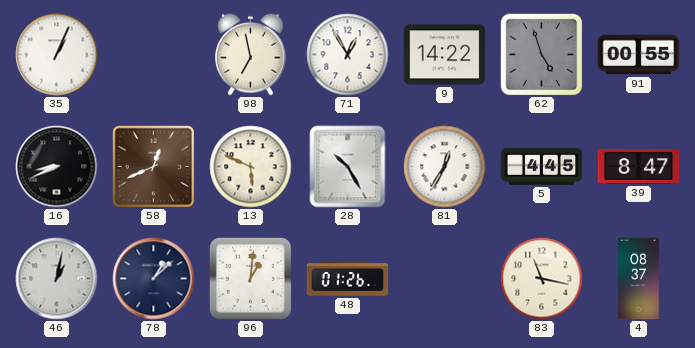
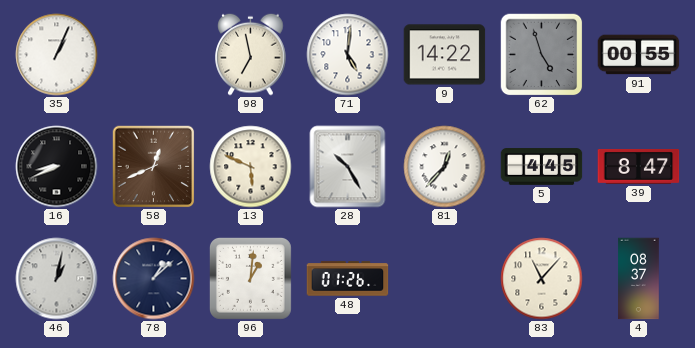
71: 12:55 -> 5:01
81: 12:35 -> 12:37
83: 11:17 -> 11:07
